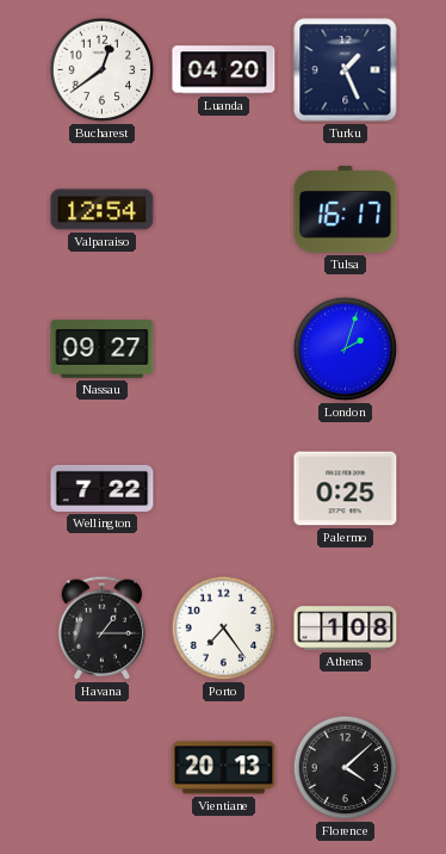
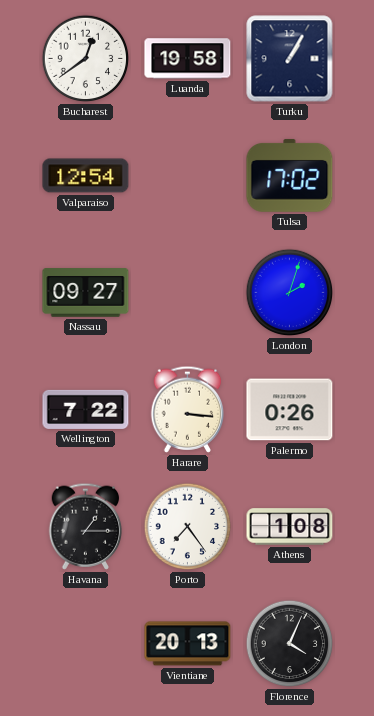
Luanda: 04:20 -> 19:58
Turku: 1:26 -> 1:05
Tulsa: 16:17 -> 17:02
Harare: none -> 3:16
Palermo: 0:25 -> 0:26
Florence: 4:08 -> 4:04
